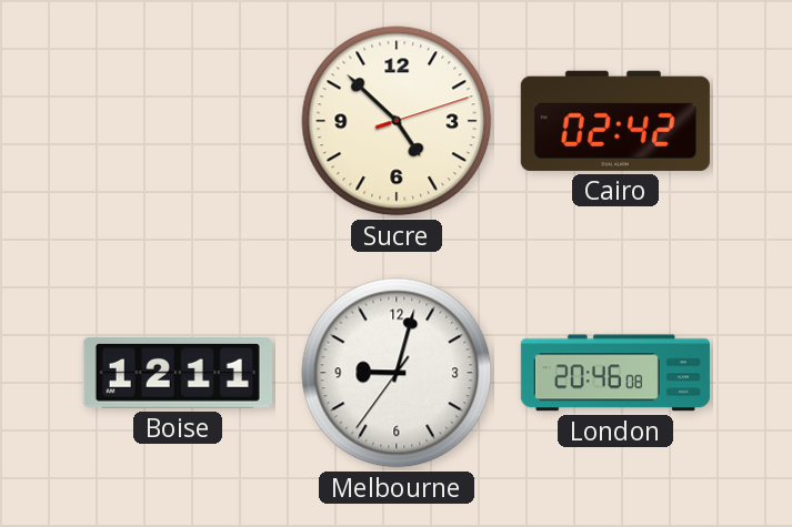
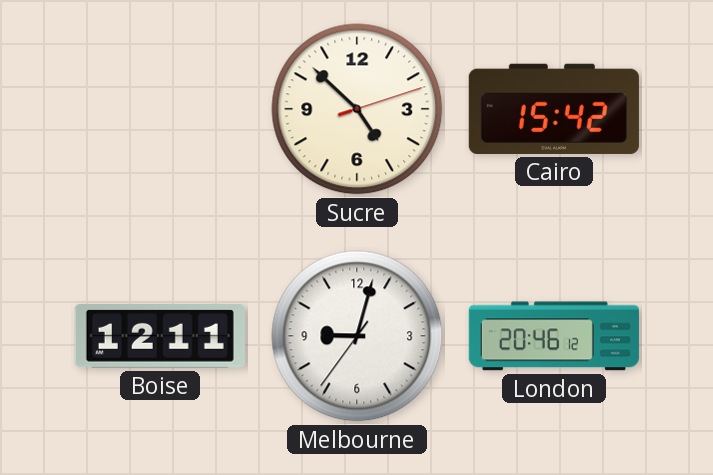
Cairo: 02:42 -> 15:42
London: 20:46:08 -> 20:46:12
